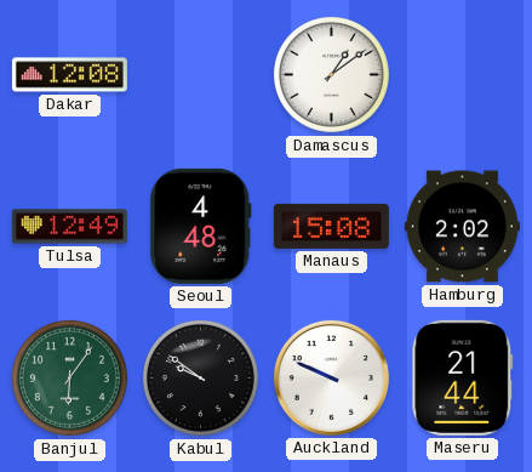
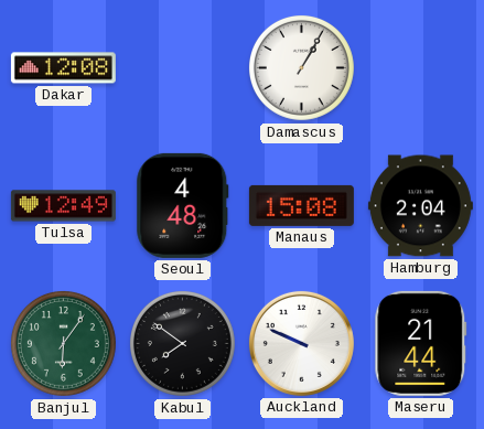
Damascus: 1:09 -> 1:05
Hamburg: 2:02 -> 2:04
Kabul: 9:51 -> 7:51
